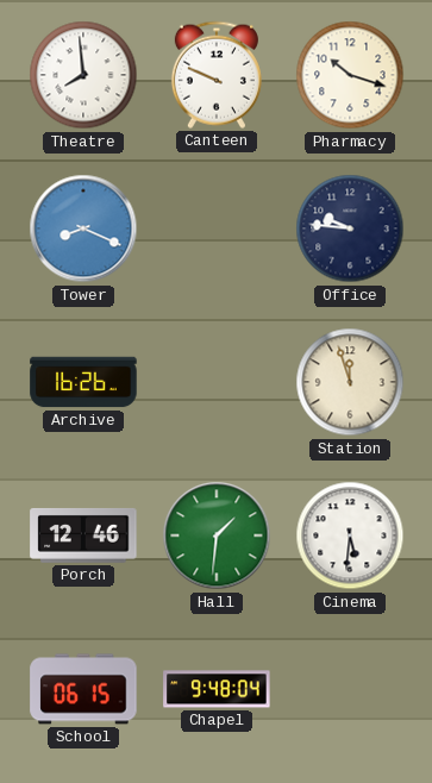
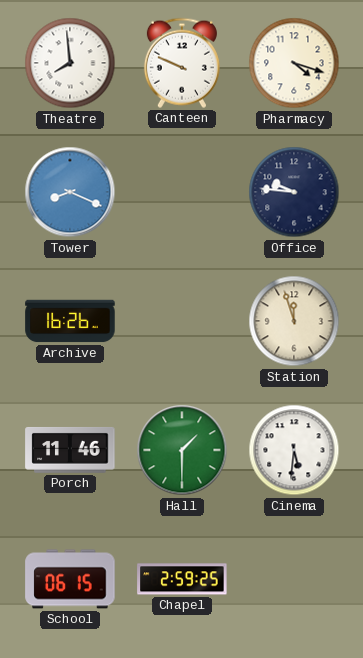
Pharmacy: 10:18 -> 4:18
Porch: 12:46 -> 11:46
Hall: 1:31 -> 1:30
Chapel: 9:48 -> 2:59
